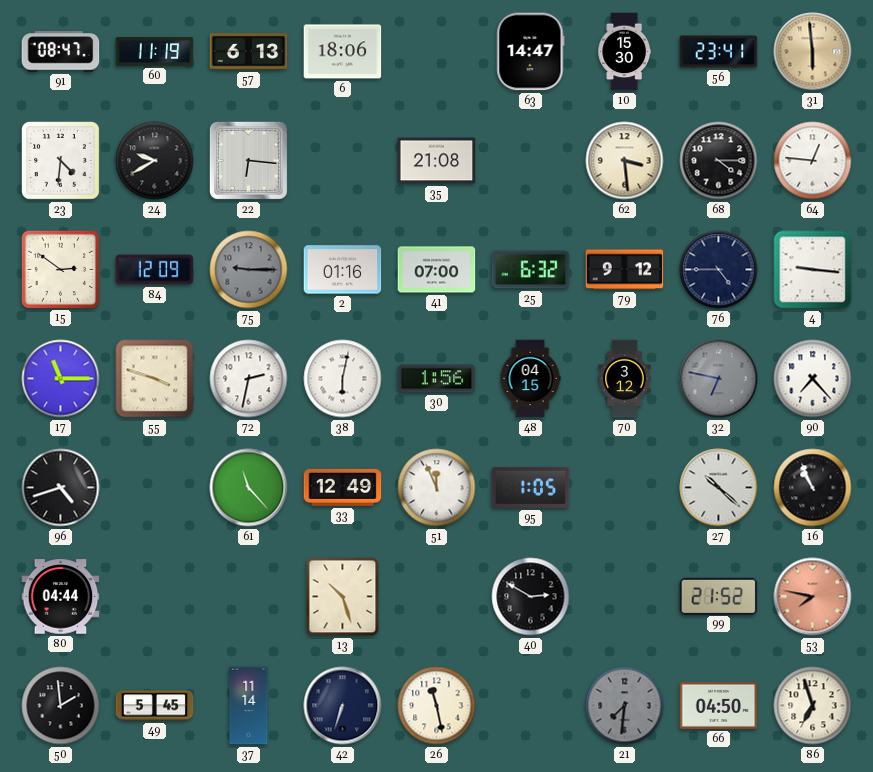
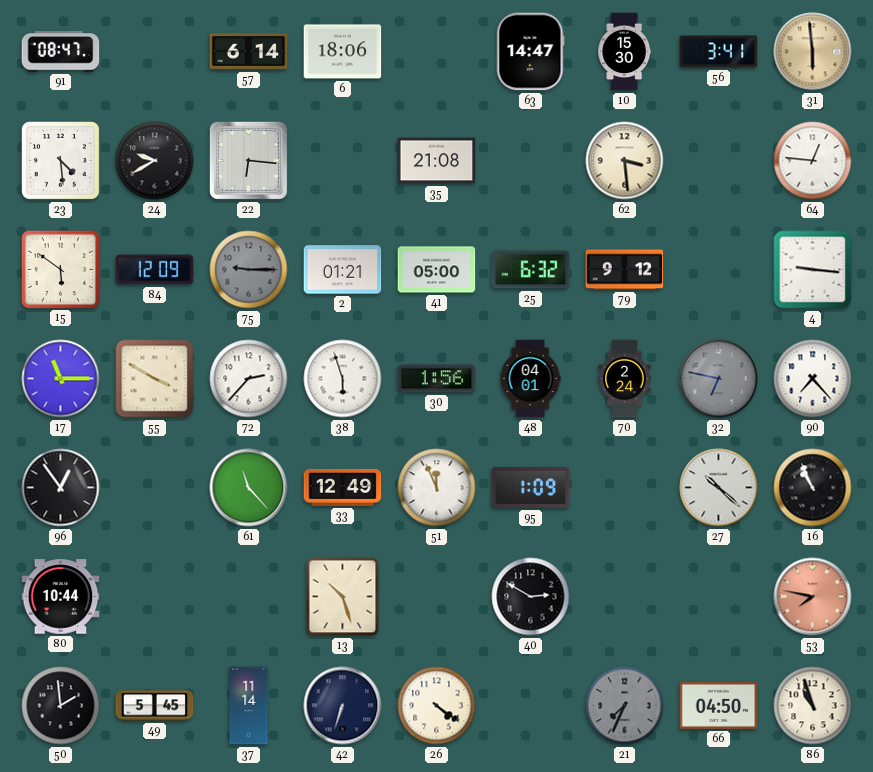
60: 11:19 -> none
57: 6:13 -> 6:14
56: 23:41 -> 3:41
23: 4:31 -> 4:29
68: 4:15 -> none
15: 2:51 -> 5:51
2: 01:16 -> 01:21
41: 07:00 -> 05:00
76: 4:45 -> none
55: 3:48 -> 3:50
72: 2:32 -> 2:37
38: 6:02 -> 5:57
48: 04:15 -> 04:01
70: 3:12 -> 2:24
96: 4:42 -> 12:54
95: 1:05 -> 1:09
80: 04:44 -> 10:44
99: 21:52 -> none
26: 11:28 -> 4:21
21: 7:31 -> 7:34
86: 6:57 -> 10:57
